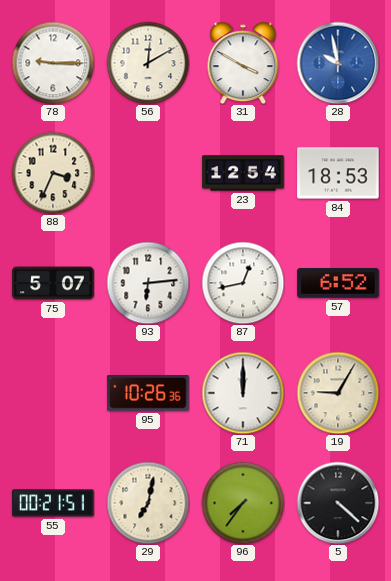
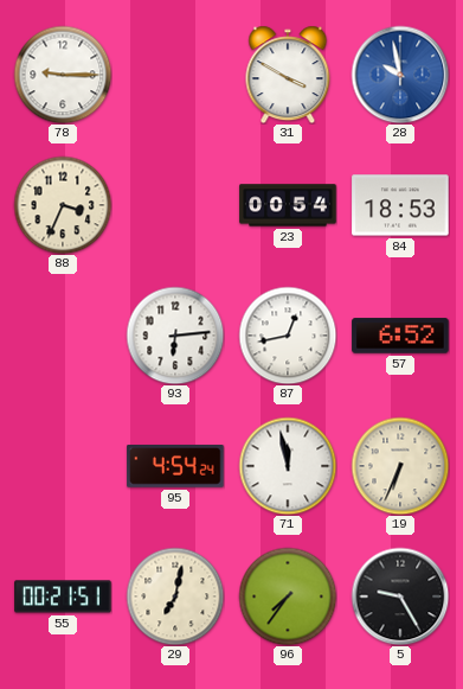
56: 12:10 -> none
23: 12:54 -> 00:54
75: 5:07 -> none
95: 10:26 -> 4:54
71: 12:00 -> 11:58
19: 9:05 -> 6:34
5: 4:22 -> 9:25
